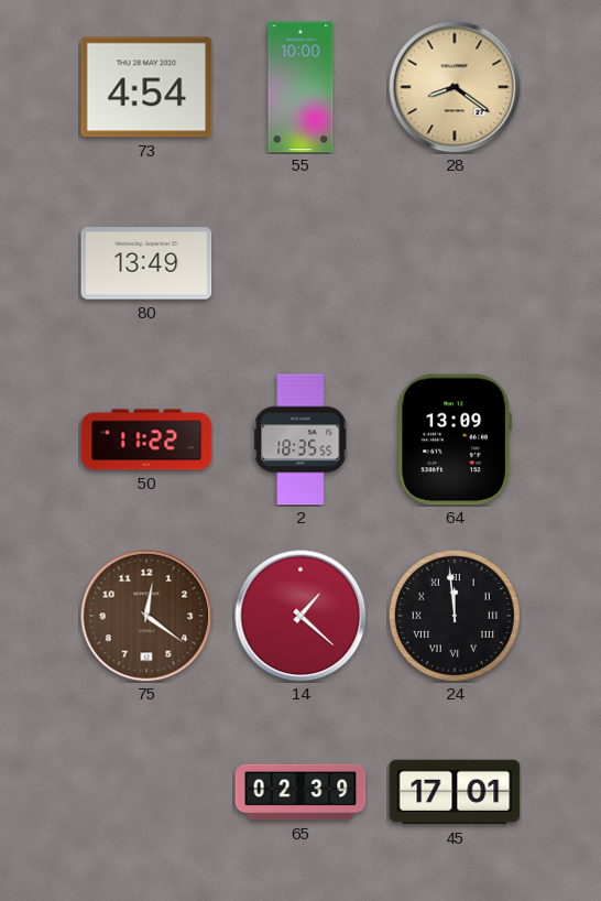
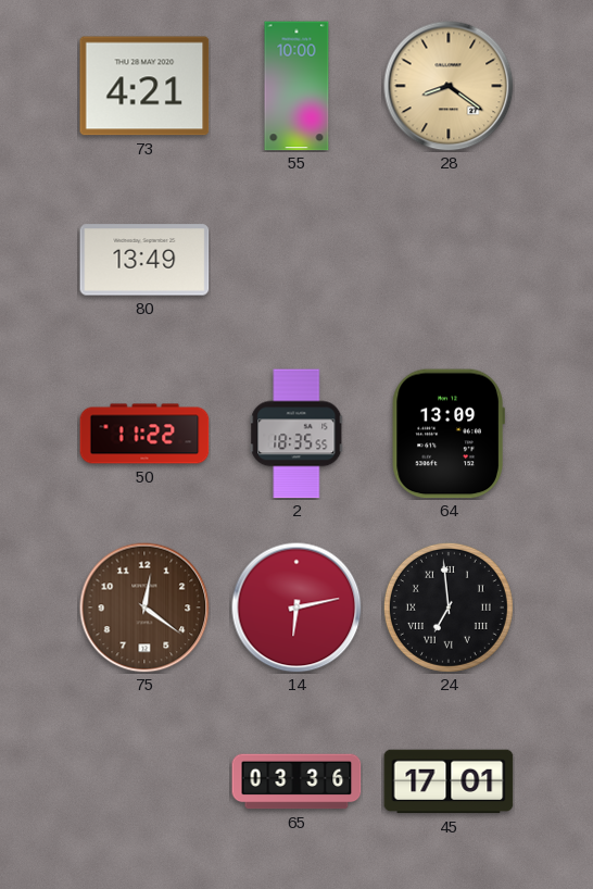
73: 4:54 -> 4:21
14: 1:22 -> 6:13
24: 11:59 -> 6:59
65: 02:39 -> 03:36
